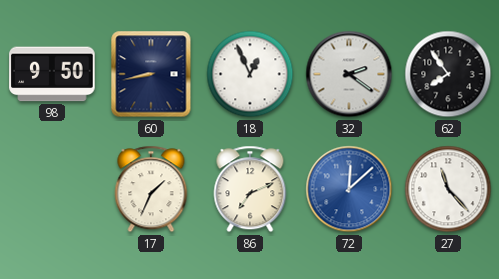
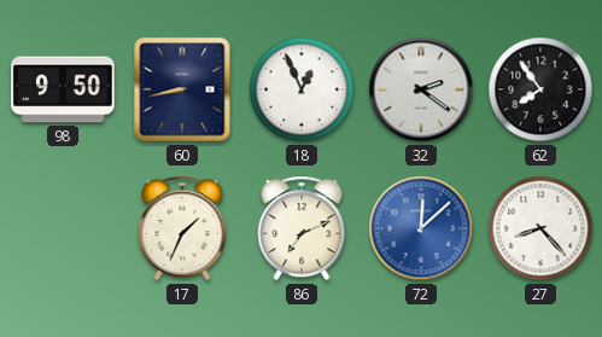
27: 11:23 -> 8:23
